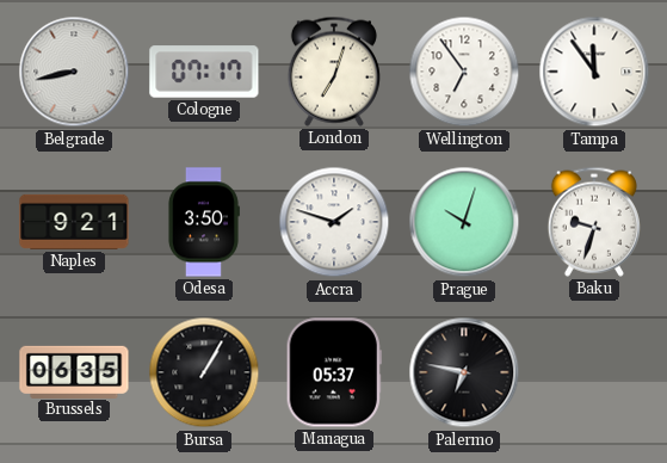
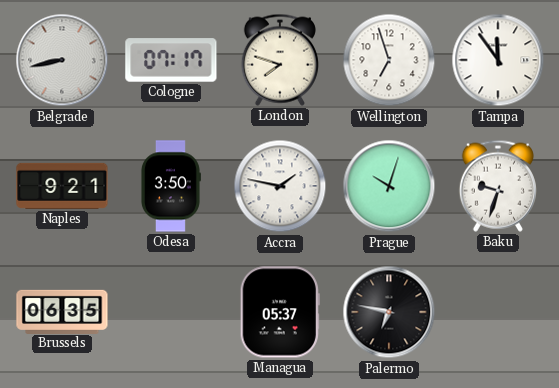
London: 7:03 -> 7:48
Wellington: 6:54 -> 6:57
Accra: 1:48 -> 1:47
Bursa: 1:05 -> none
